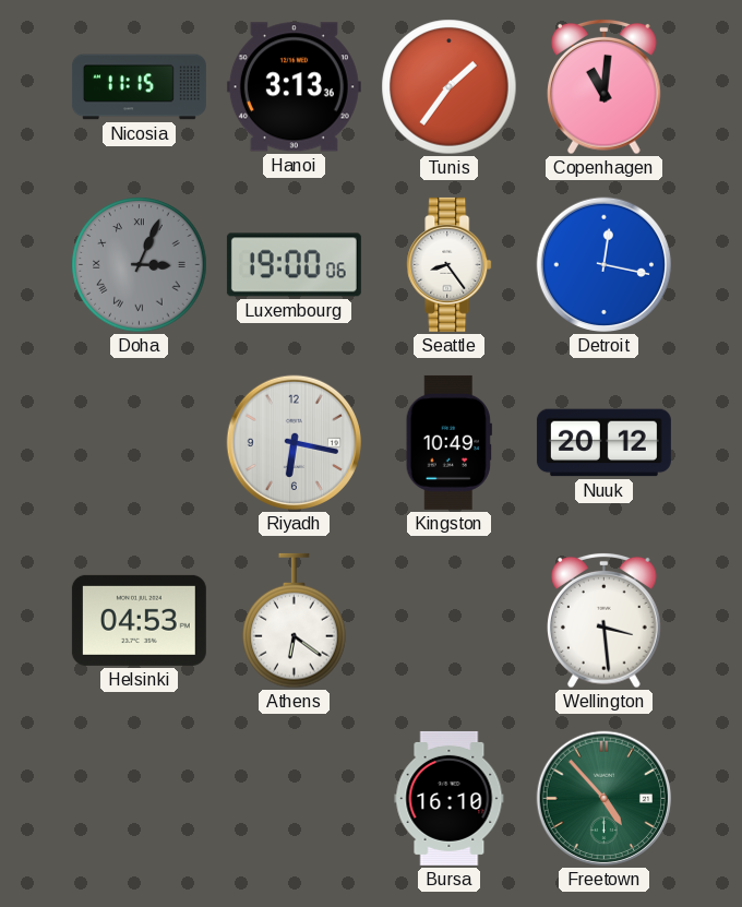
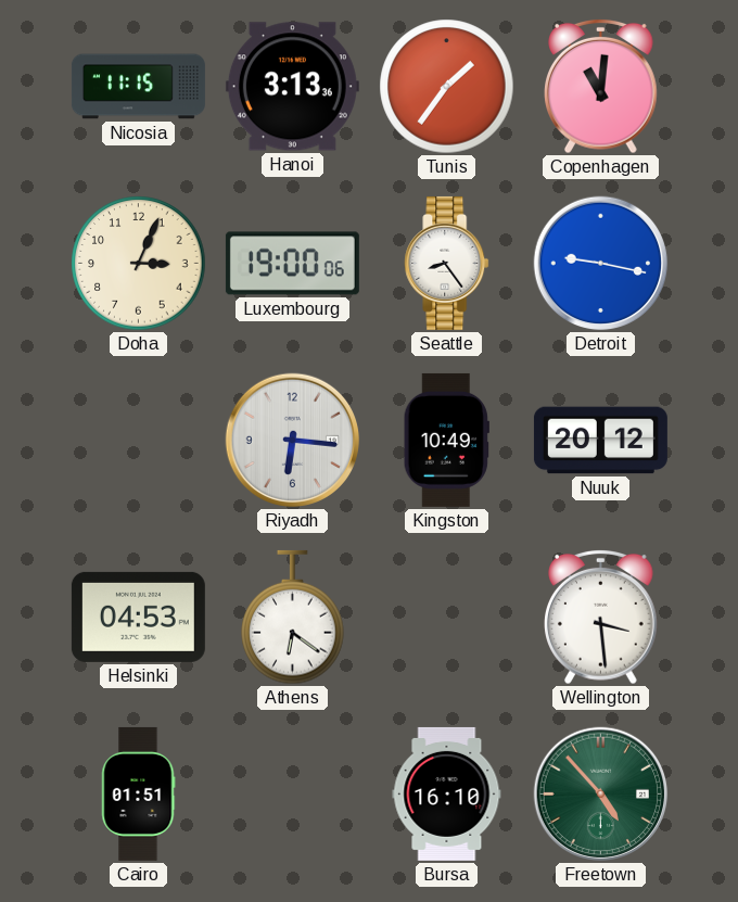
Doha dial: grey -> cream
Doha numerals: Roman -> Arabic
Detroit: 12:17 -> 9:17
Riyadh: 6:17 -> 6:16
Cairo: none -> 01:51
